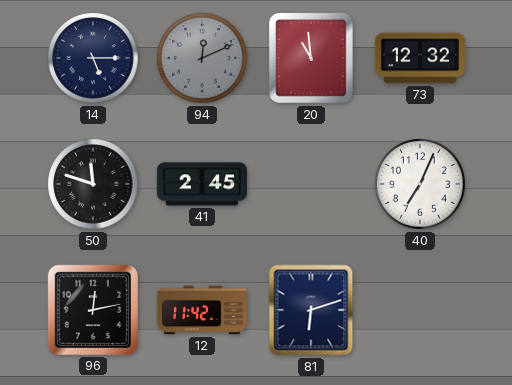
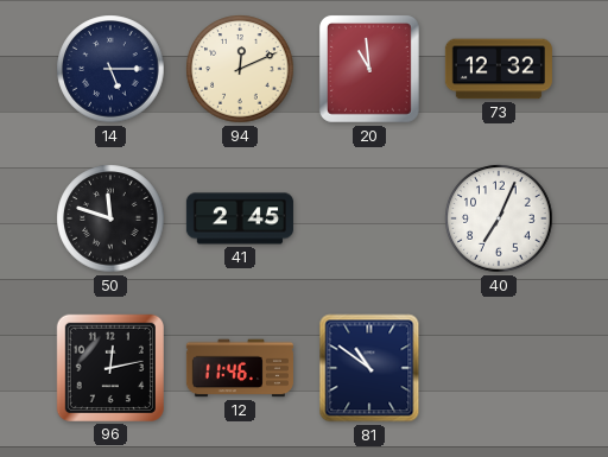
94 dial: grey -> cream
12: 11:42 -> 11:46
81: 6:12 -> 10:51
